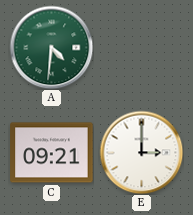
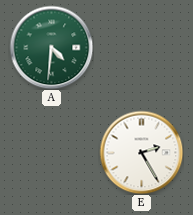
C: 09:21 -> none
E: 3:00 -> 2:25
